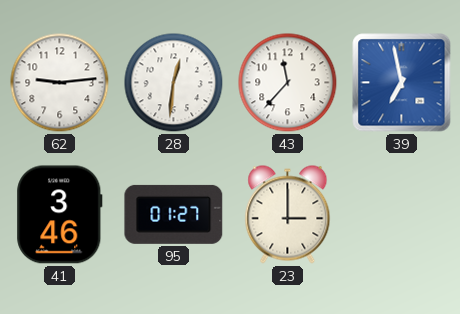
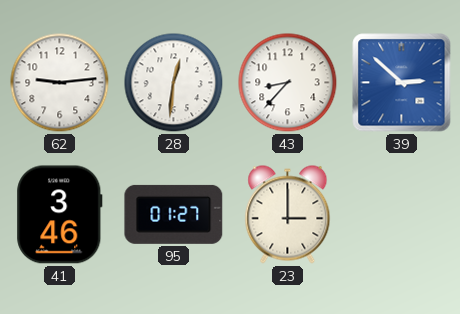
43: 11:37 -> 8:37
39: 6:58 -> 2:52
